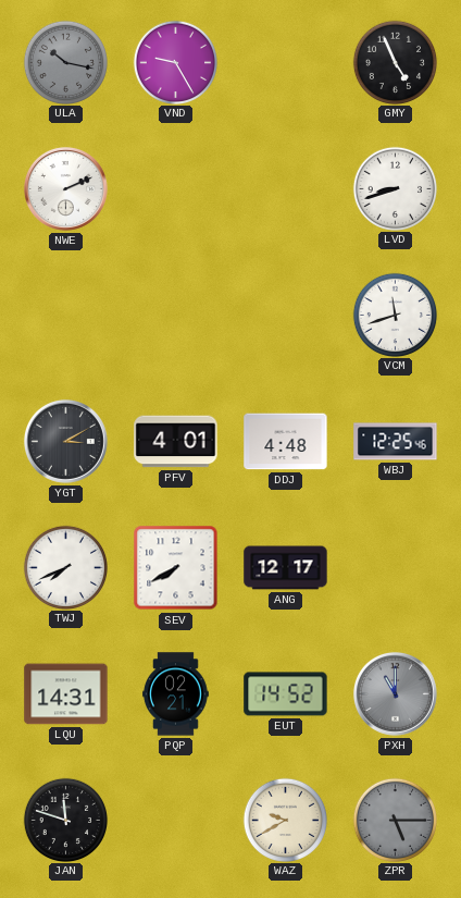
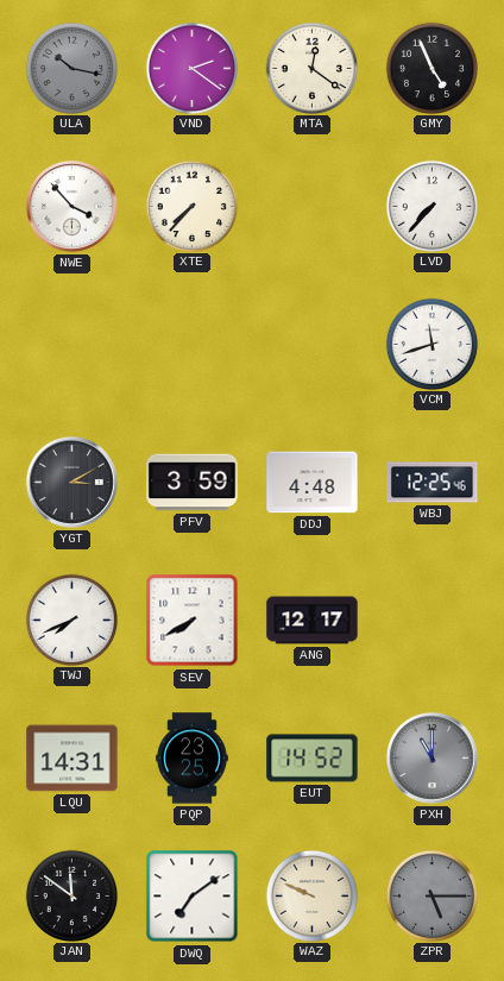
VND: 9:25 -> 2:21
MTA: none -> 12:21
NWE: 2:11 -> 3:53
XTE: none -> 7:37
LVD: 8:42 -> 7:37
PFV: 4:01 -> 3:59
PQP: 02:21 -> 23:25
JAN: 11:48 -> 11:51
DWQ: none -> 7:09
WAZ: 9:40 -> 9:49
